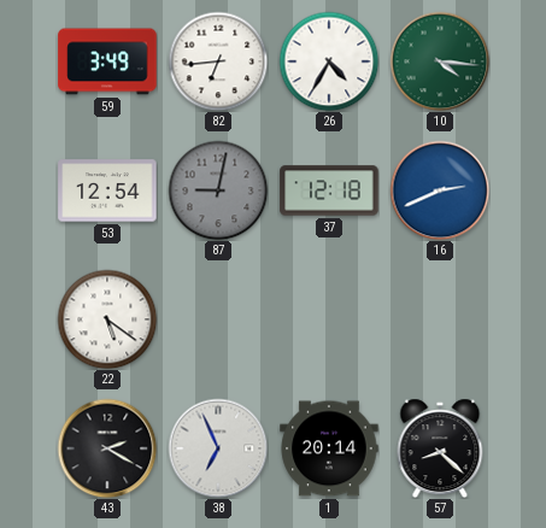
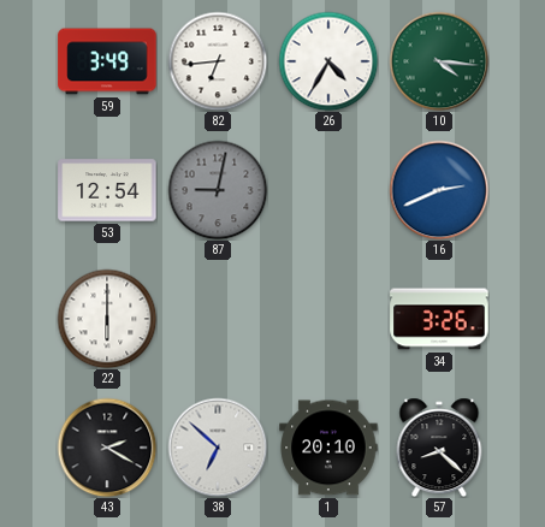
37: 12:18 -> none
22: 5:21 -> 6:00
34: none -> 3:26
38: 6:56 -> 6:52
1: 20:14 -> 20:10
